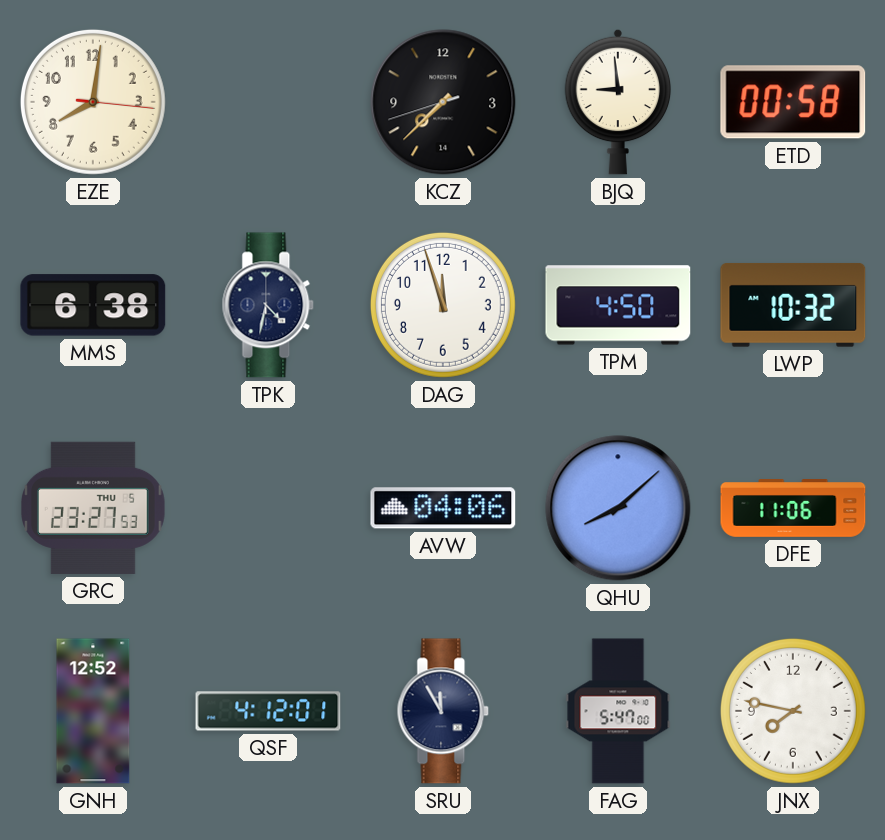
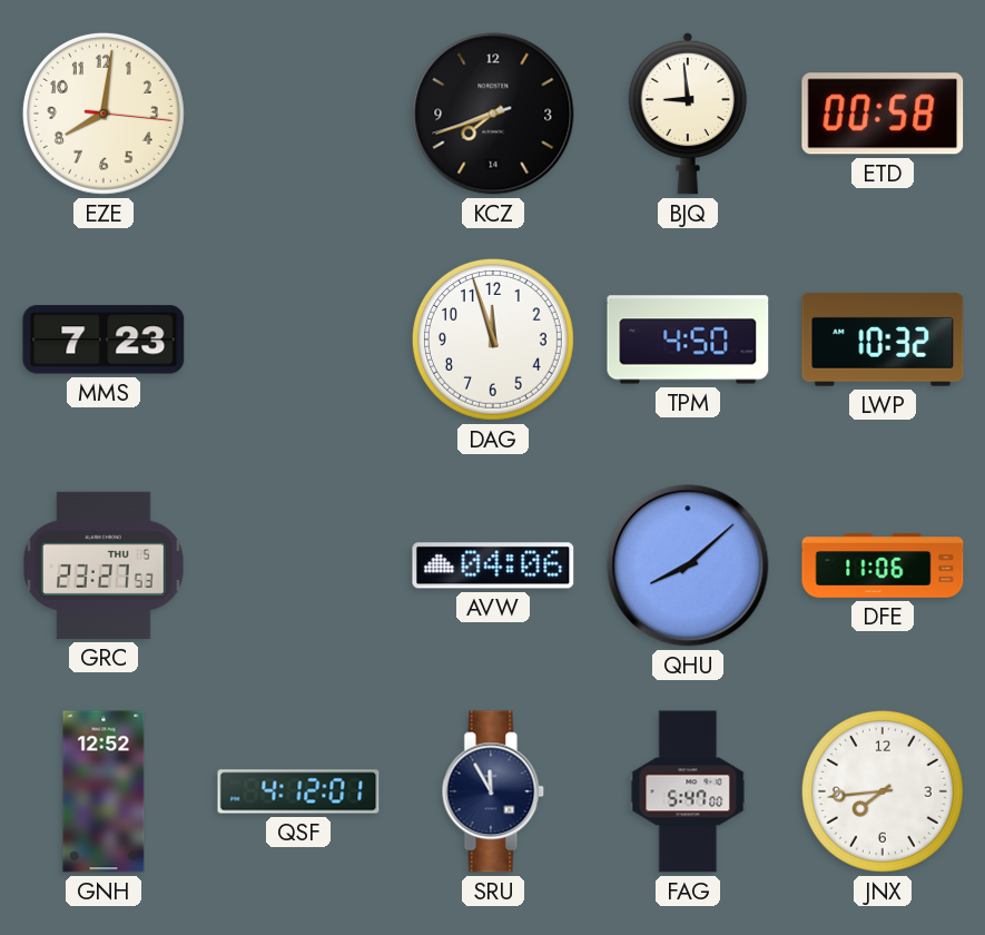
KCZ: 7:37 -> 7:41
MMS: 6:38 -> 7:23
TPK: 4:32 -> none
JNX: 7:47 -> 7:44
